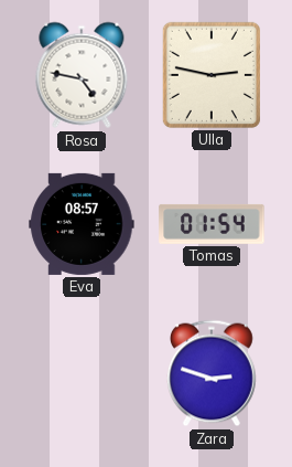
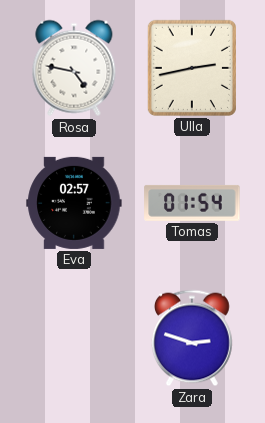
Ulla: 2:47 -> 2:43
Eva: 08:57 -> 02:57
